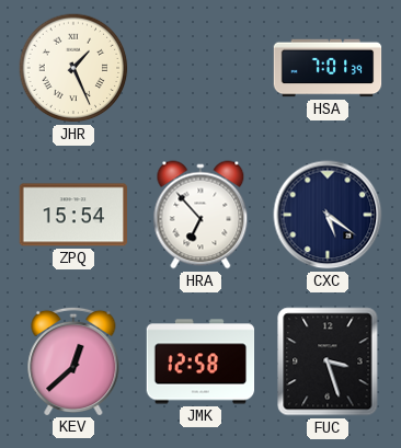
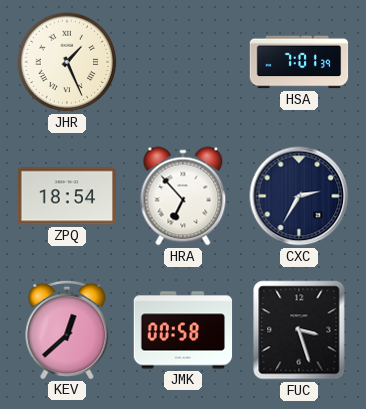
ZPQ: 15:54 -> 18:54
CXC: 5:21 -> 2:35
JMK: 12:58 -> 00:58
